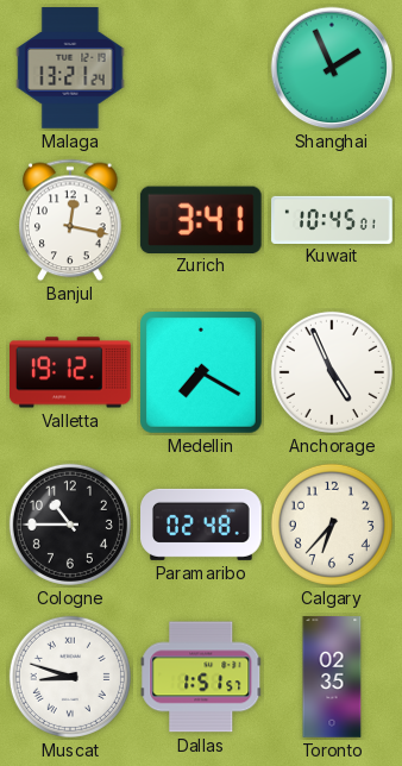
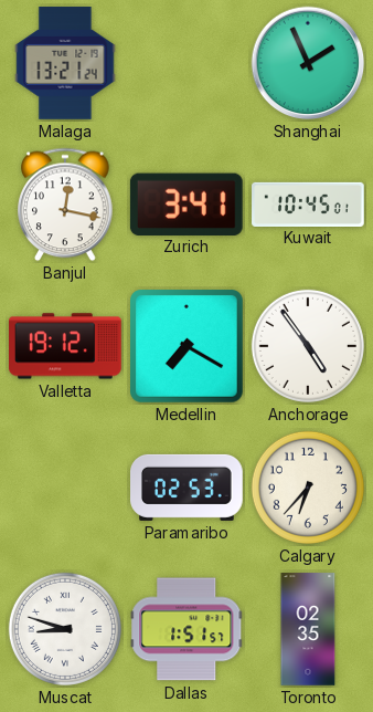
Anchorage: 4:56 -> 4:54
Cologne: 10:45 -> none
Paramaribo: 02:48 -> 02:53
